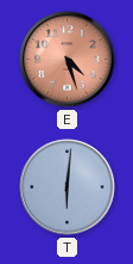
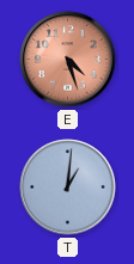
T: 6:01 -> 1:01
